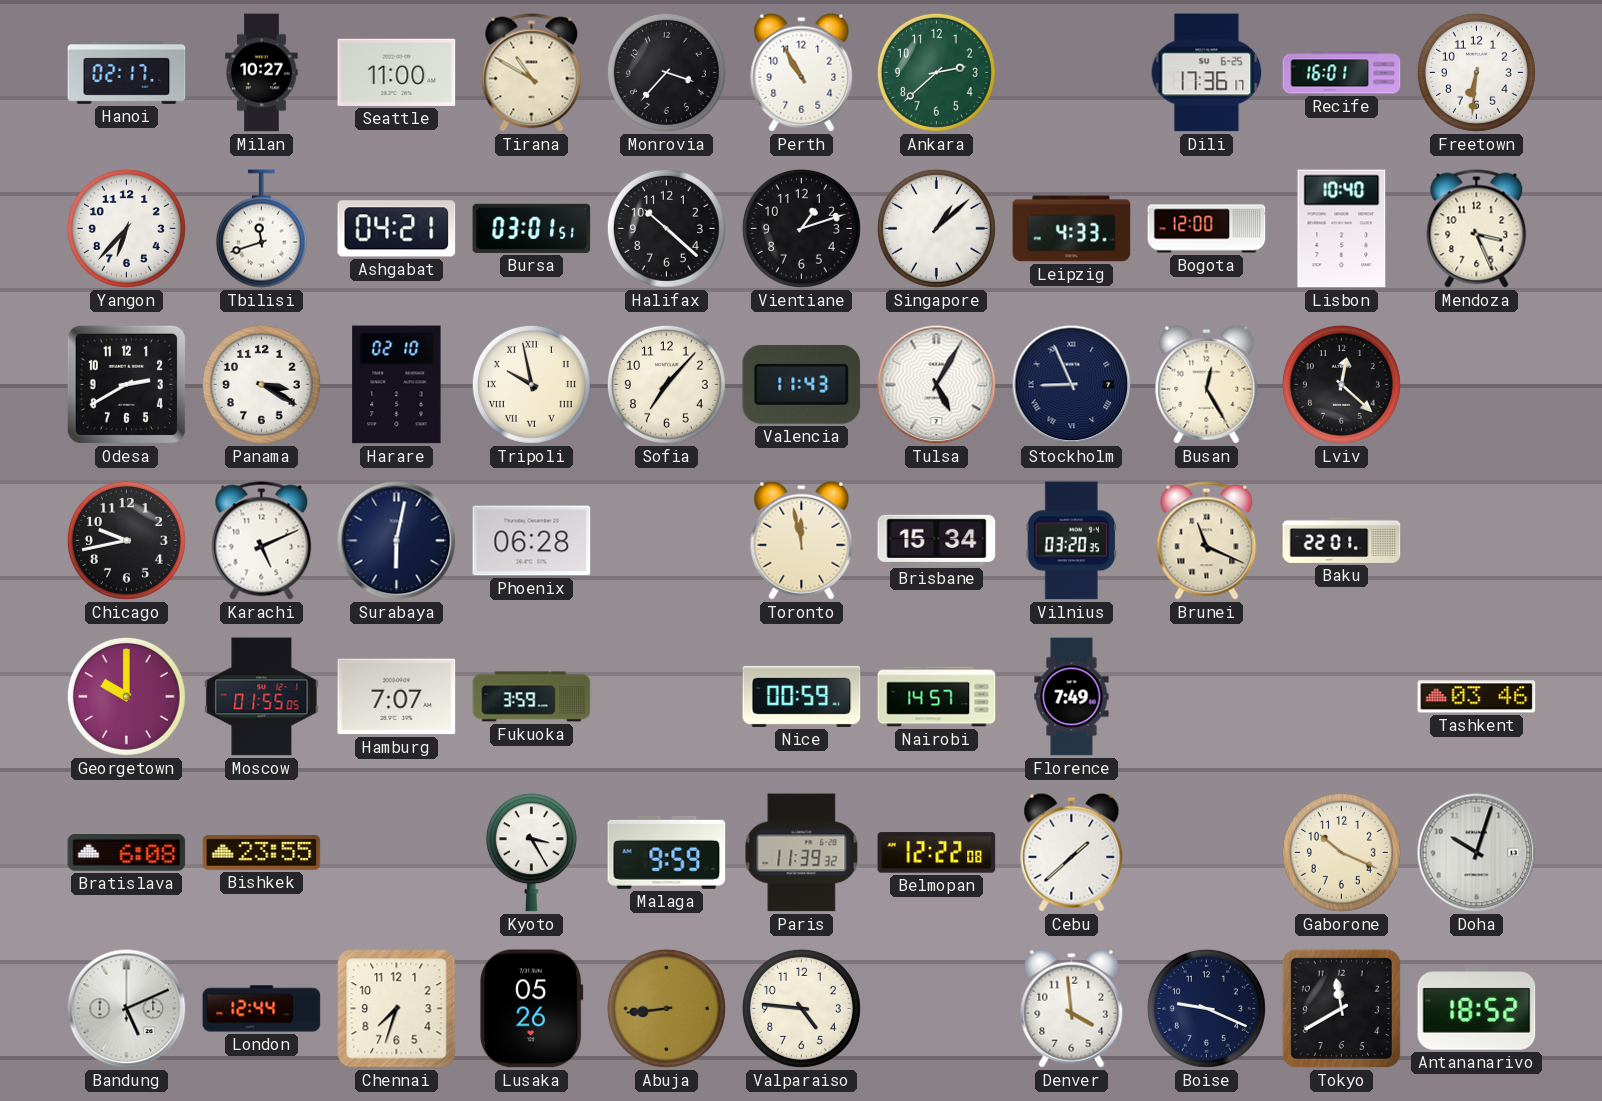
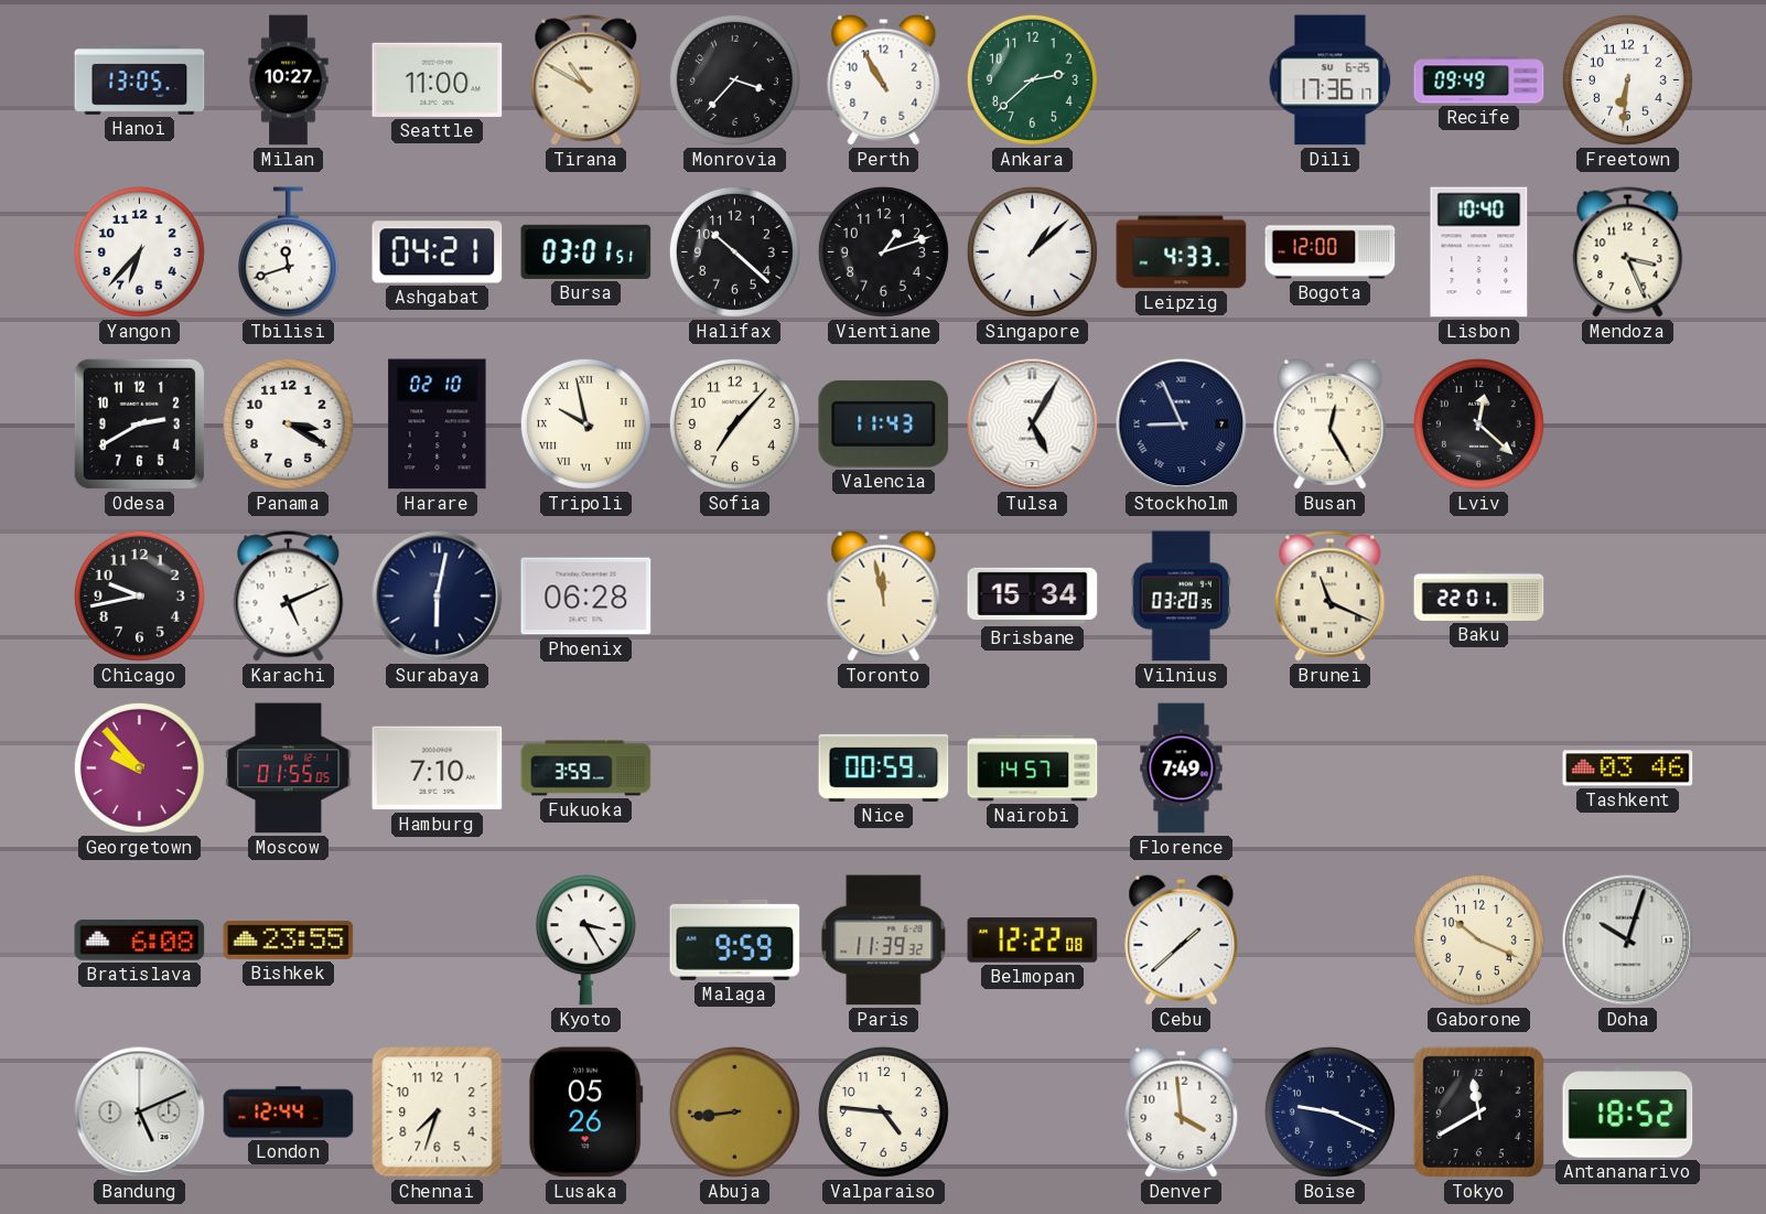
Hanoi: 02:17 -> 13:05
Recife: 16:01 -> 09:49
Georgetown: 10:00 -> 9:53
Hamburg: 7:07 -> 7:10
